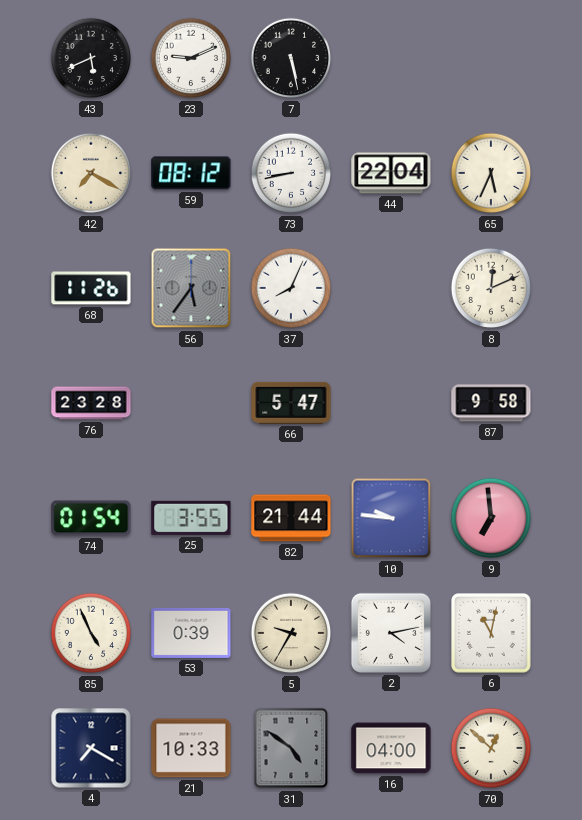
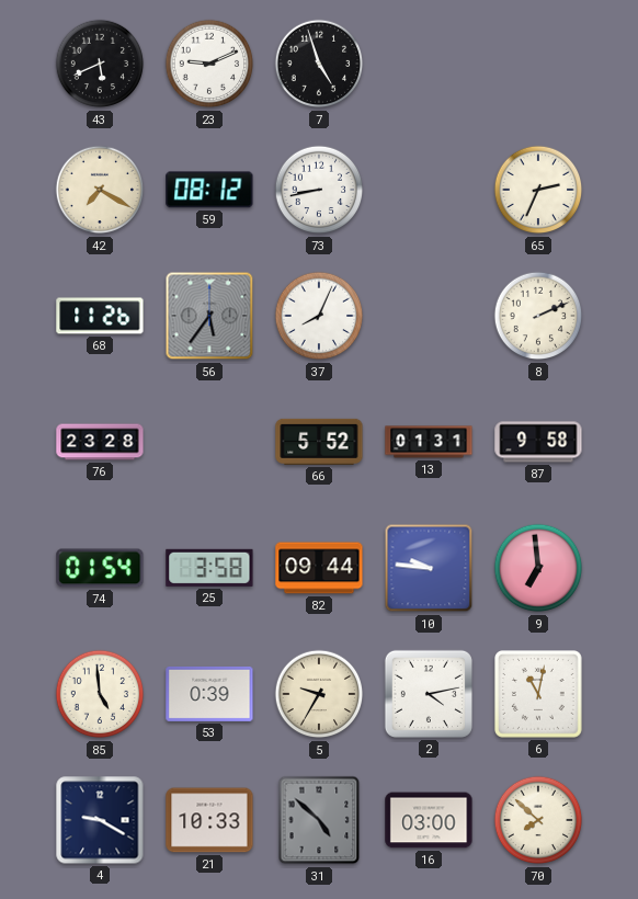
7: 5:28 -> 4:57
44: 22:04 -> none
65: 5:34 -> 2:34
8: 12:11 -> 2:11
66: 5:47 -> 5:52
13: none -> 01:31
25: 3:55 -> 3:58
82: 21:44 -> 09:44
85: 4:56 -> 4:59
4: 7:20 -> 9:20
31: 4:51 -> 4:52
16: 04:00 -> 03:00
70: 12:52 -> 7:52
